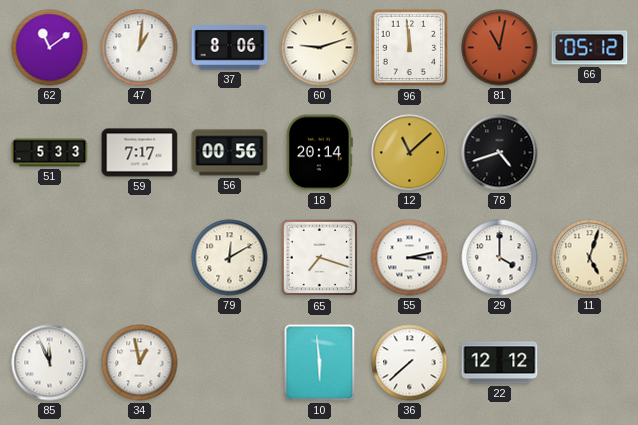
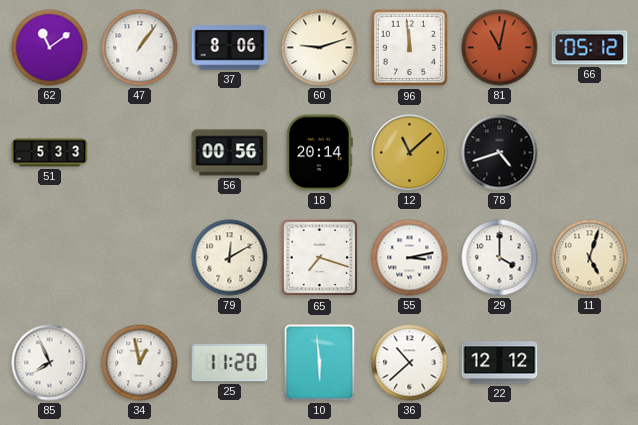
47: 1:01 -> 1:06
59: 7:17 -> none
85: 11:56 -> 7:56
25: none -> 11:20
36: 7:38 -> 10:38
